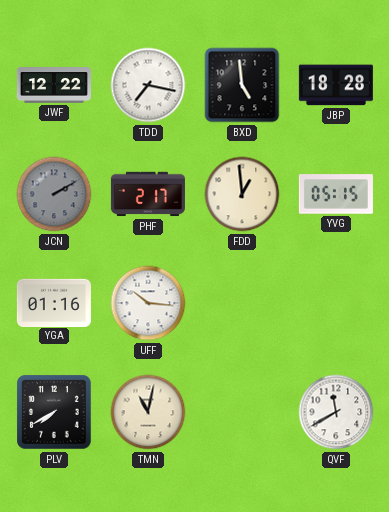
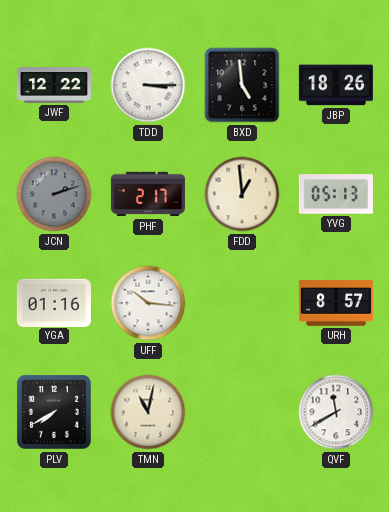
TDD: 7:17 -> 3:15
JBP: 18:28 -> 18:26
JCN: 2:10 -> 2:12
YVG: 05:15 -> 05:13
URH: none -> 8:57
